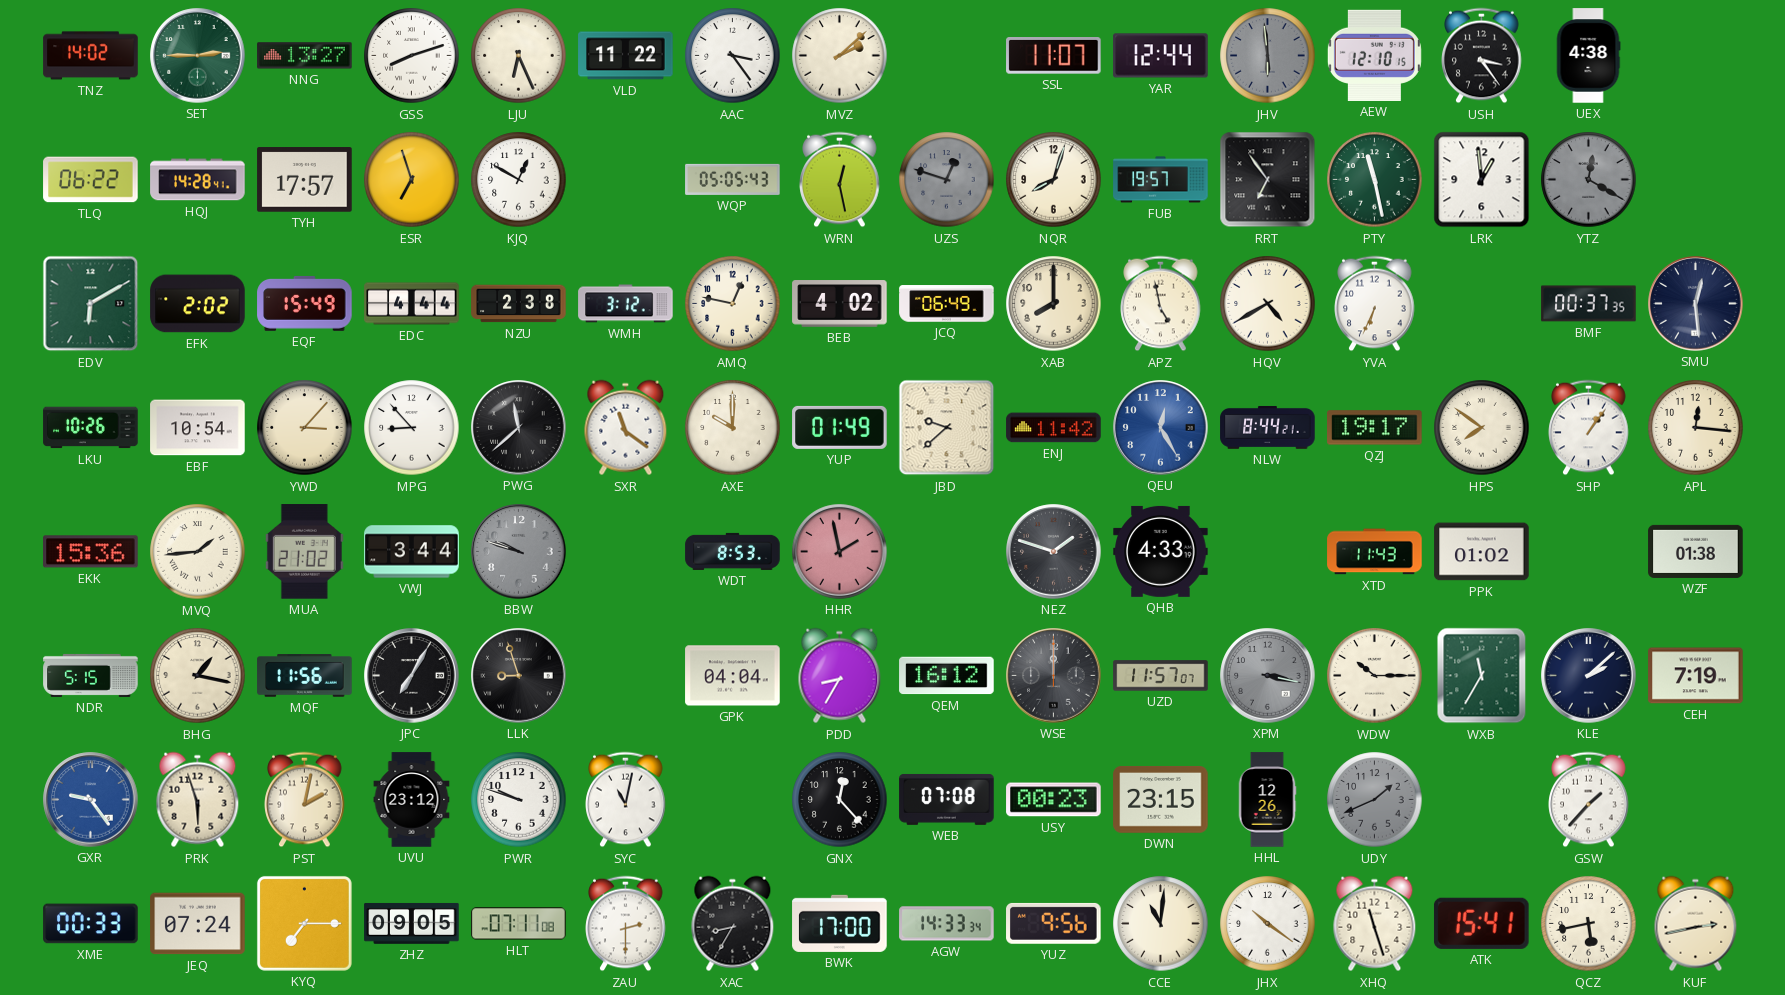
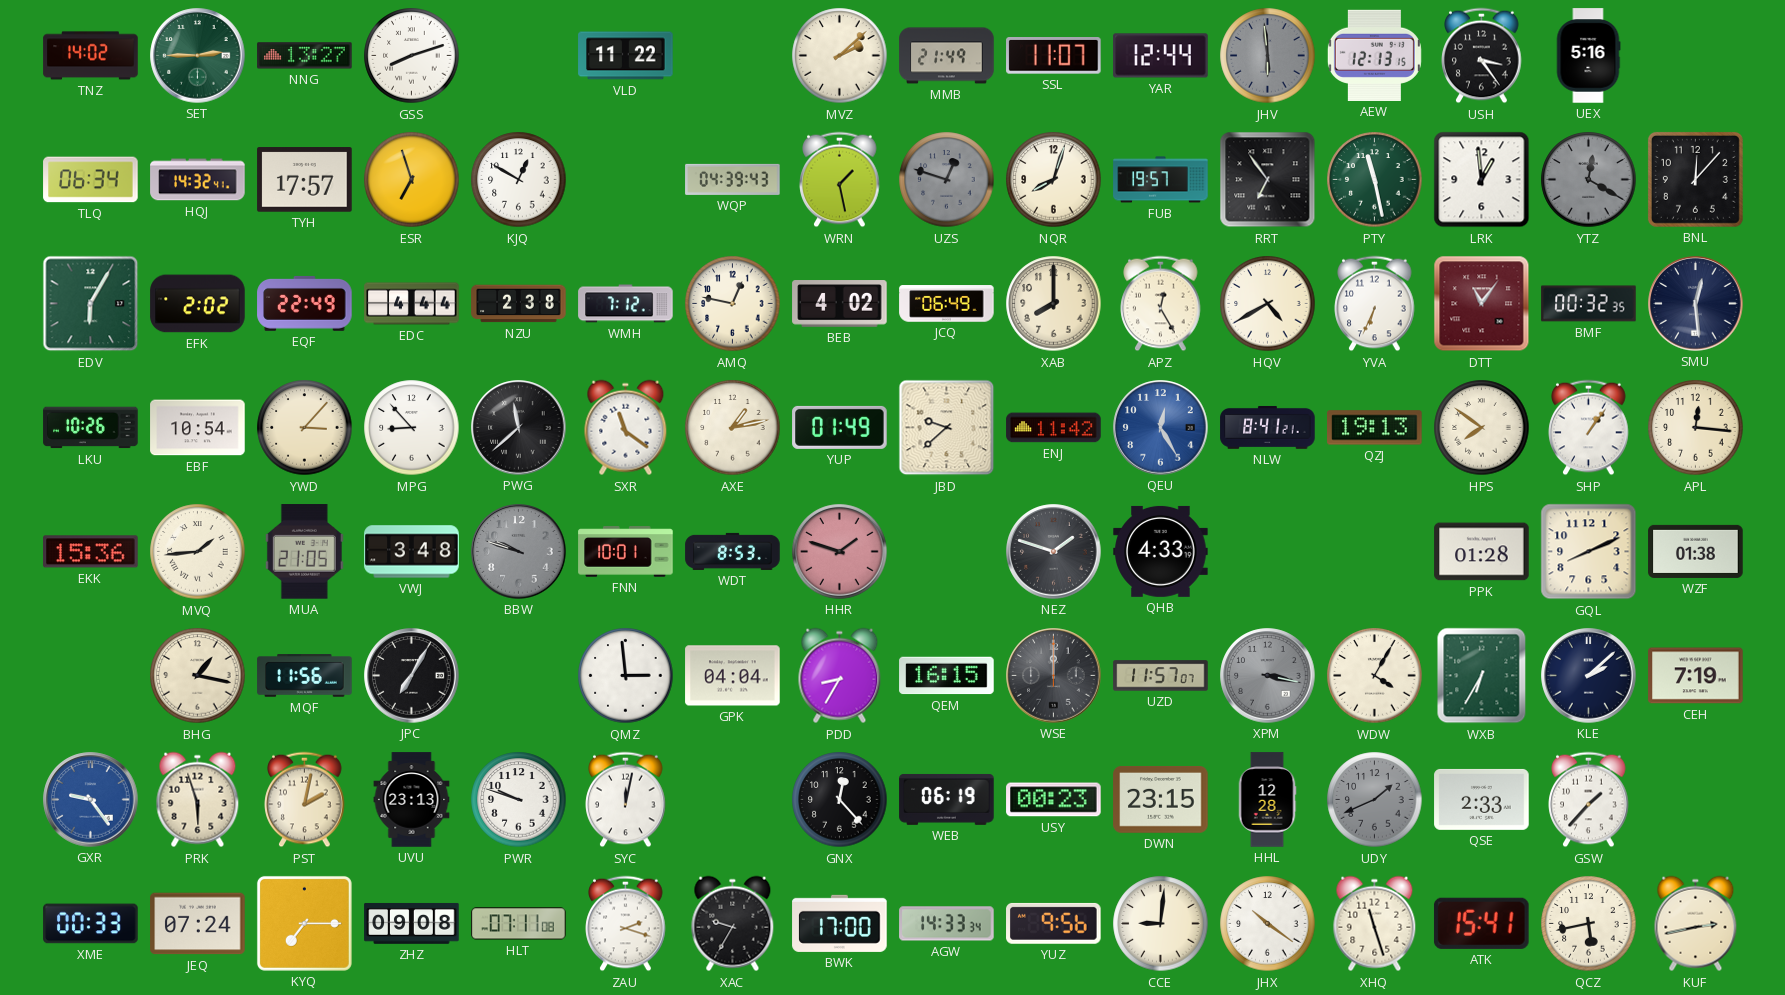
LJU: 6:26 -> none
AAC: 3:24 -> none
MMB: none -> 21:49
AEW: 12:10 -> 12:13
UEX: 4:38 -> 5:16
TLQ: 06:22 -> 06:34
HQJ: 14:28 -> 14:32
WQP: 05:05 -> 04:39
WRN: 12:28 -> 1:28
BNL: none -> 12:07
EDV: 6:10 -> 6:05
EQF: 15:49 -> 22:49
WMH: 3:12 -> 7:12
APZ: 4:58 -> 12:25
DTT: none -> 11:06
BMF: 00:37 -> 00:32
AXE: 10:00 -> 1:13
NLW: 8:44 -> 8:41
QZJ: 19:17 -> 19:13
MUA: 21:02 -> 21:05
VWJ: 3:44 -> 3:48
FNN: none -> 10:01
HHR: 1:58 -> 1:48
XTD: 11:43 -> none
PPK: 01:02 -> 01:28
GQL: none -> 8:11
NDR: 5:15 -> none
LLK: 8:57 -> none
QMZ: none -> 2:59
QEM: 16:12 -> 16:15
WDW: 10:15 -> 4:05
WXB: 11:35 -> 6:35
UVU: 23:12 -> 23:13
SYC: 11:02 -> 12:02
WEB: 07:08 -> 06:19
HHL: 12:26 -> 12:28
QSE: none -> 2:33
ZHZ: 09:05 -> 09:08
ZAU: 2:30 -> 2:18
XAC: 8:35 -> 9:35
CCE: 11:01 -> 9:01
